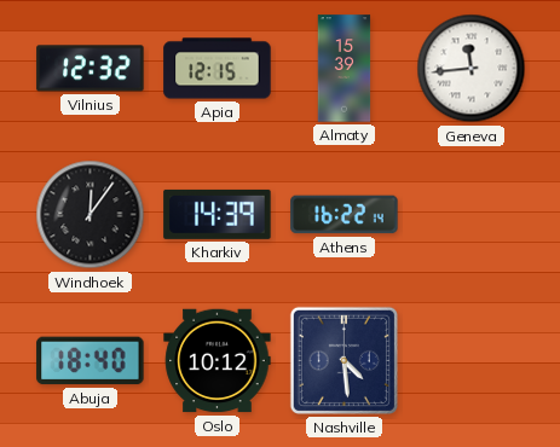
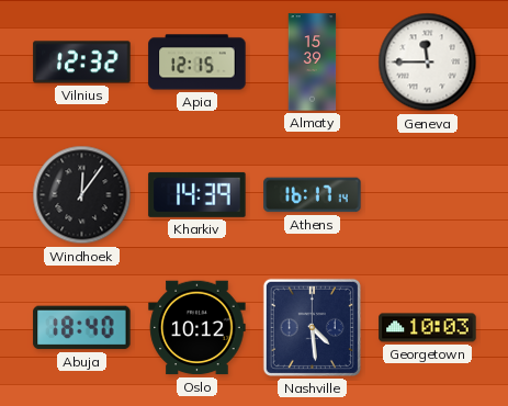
Geneva: 11:44 -> 11:45
Athens: 16:22 -> 16:17
Georgetown: none -> 10:03
